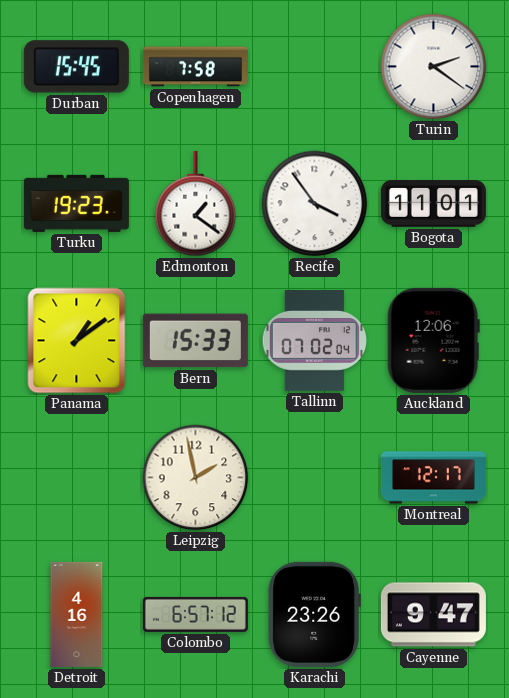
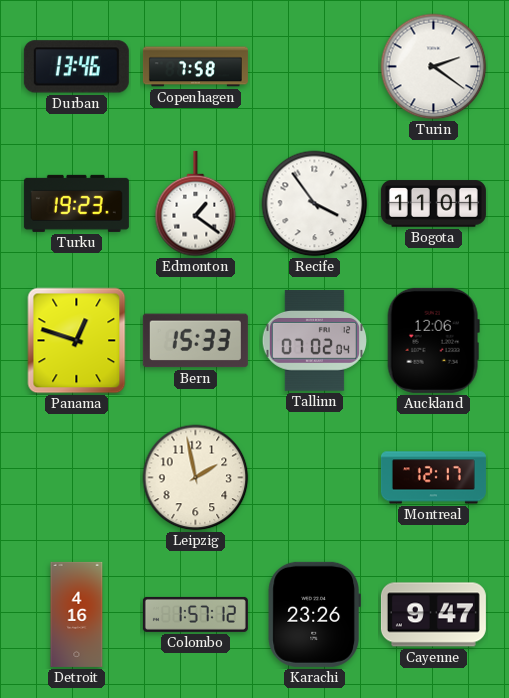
Durban: 15:45 -> 13:46
Panama: 1:09 -> 12:48
Colombo: 6:57 -> 1:57
